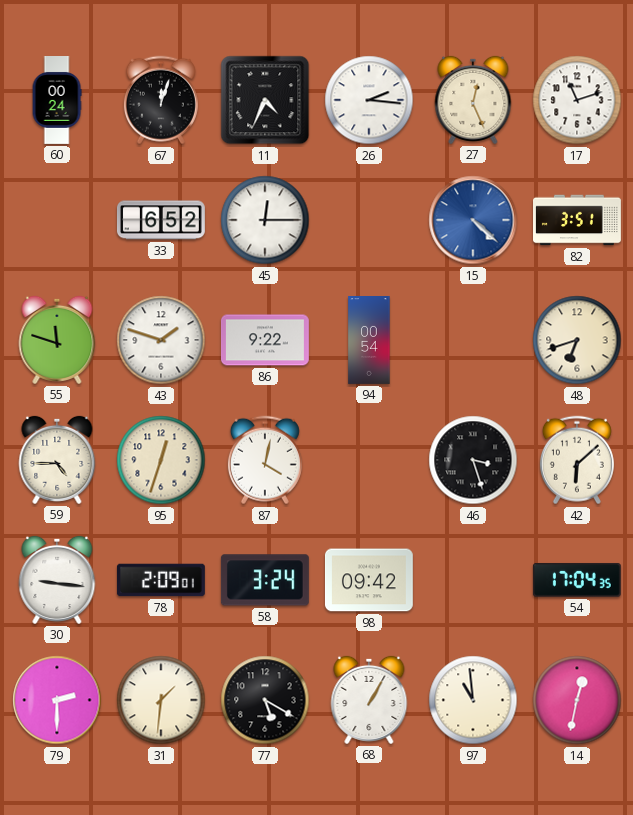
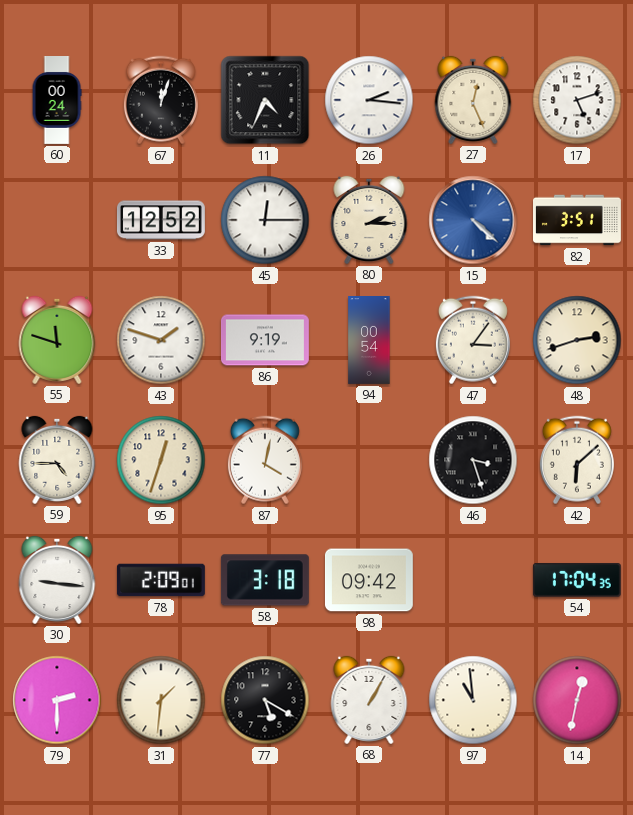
17: 11:12 -> 5:12
33: 6:52 -> 12:52
80: none -> 2:15
86: 9:22 -> 9:19
47: none -> 3:06
48: 6:42 -> 2:42
58: 3:24 -> 3:18
